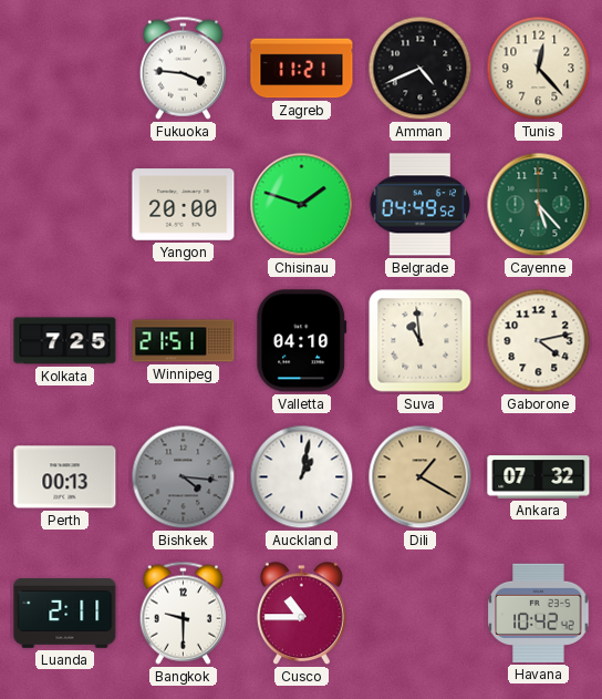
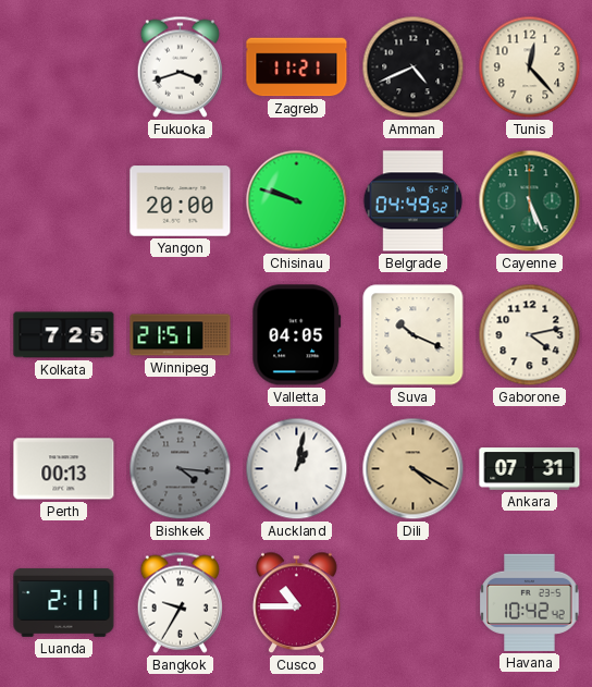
Fukuoka: 3:46 -> 3:42
Chisinau: 1:48 -> 9:48
Cayenne: 5:23 -> 5:26
Valletta: 04:10 -> 04:05
Suva: 10:59 -> 10:19
Dili: 1:20 -> 4:20
Ankara: 07:32 -> 07:31
Bangkok: 9:30 -> 9:35
